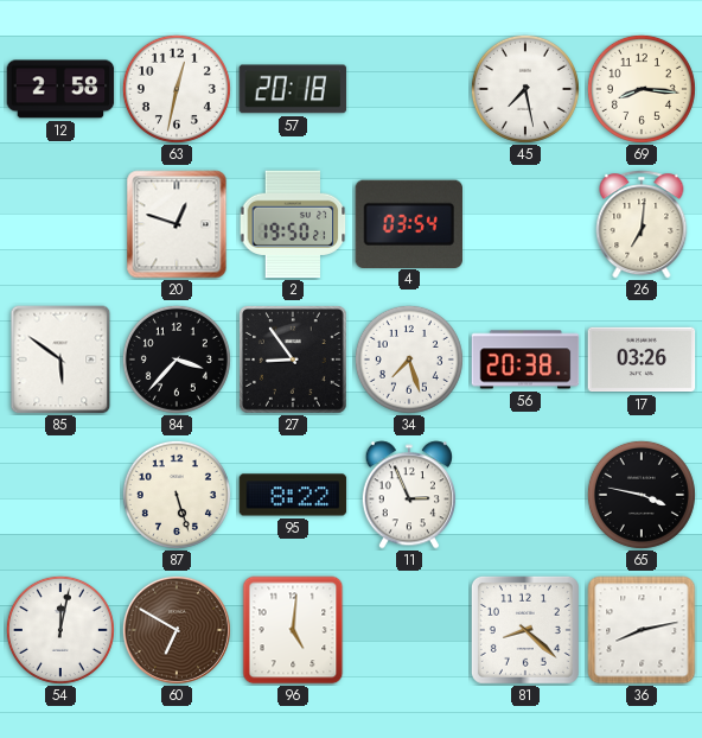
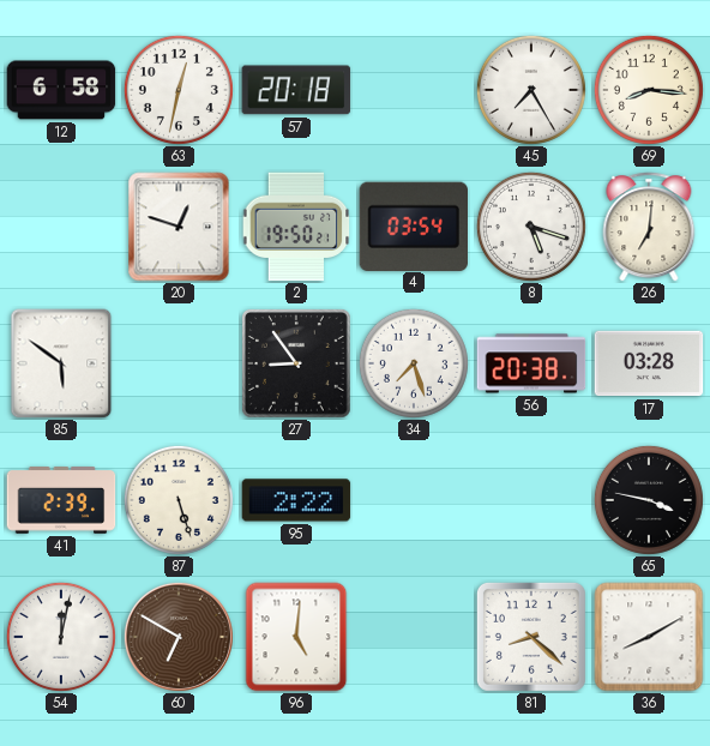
12: 2:58 -> 6:58
45: 7:28 -> 7:25
8: none -> 5:18
84: 3:37 -> none
17: 03:26 -> 03:28
41: none -> 2:39
95: 8:22 -> 2:22
11: 2:56 -> none
36: 8:13 -> 8:10
